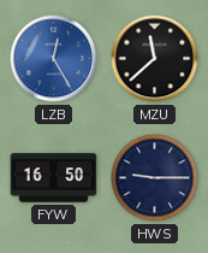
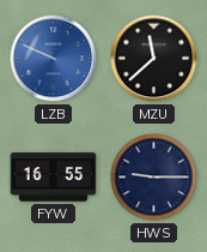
LZB: 12:25 -> 9:49
FYW: 16:50 -> 16:55
